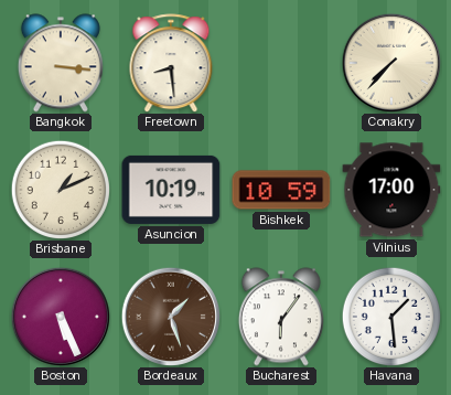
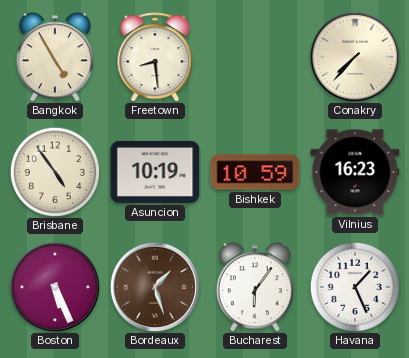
Bangkok: 3:16 -> 4:55
Brisbane: 1:11 -> 4:54
Vilnius: 17:00 -> 16:23
Havana: 1:29 -> 1:26
